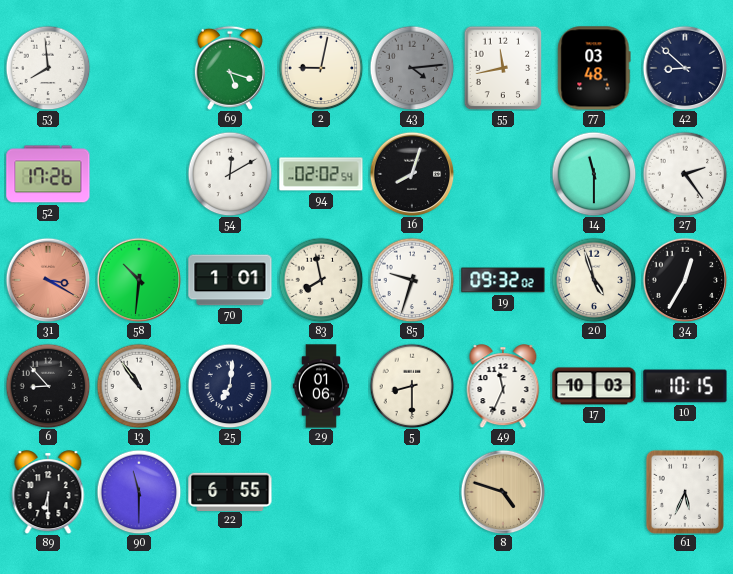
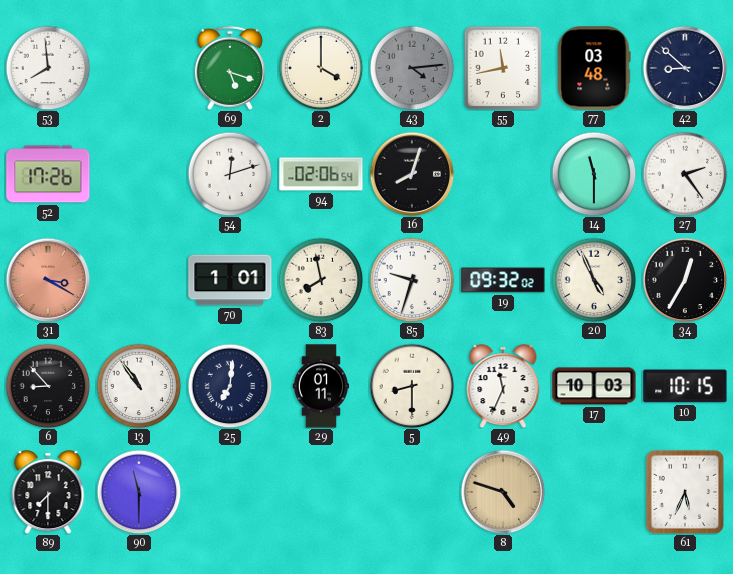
2: 9:02 -> 4:00
54: 12:10 -> 12:12
94: 02:02 -> 02:06
58: 10:31 -> none
20: 4:57 -> 4:56
29: 01:06 -> 01:11
89: 6:30 -> 7:30
22: 6:55 -> none
